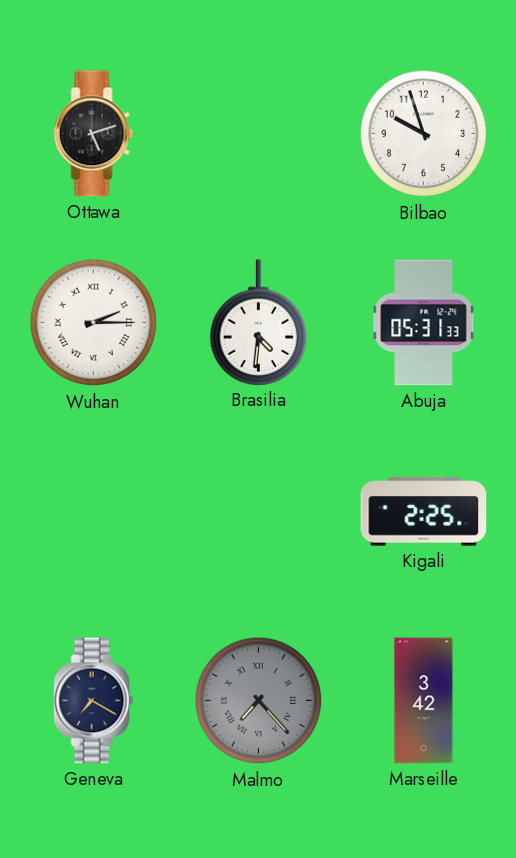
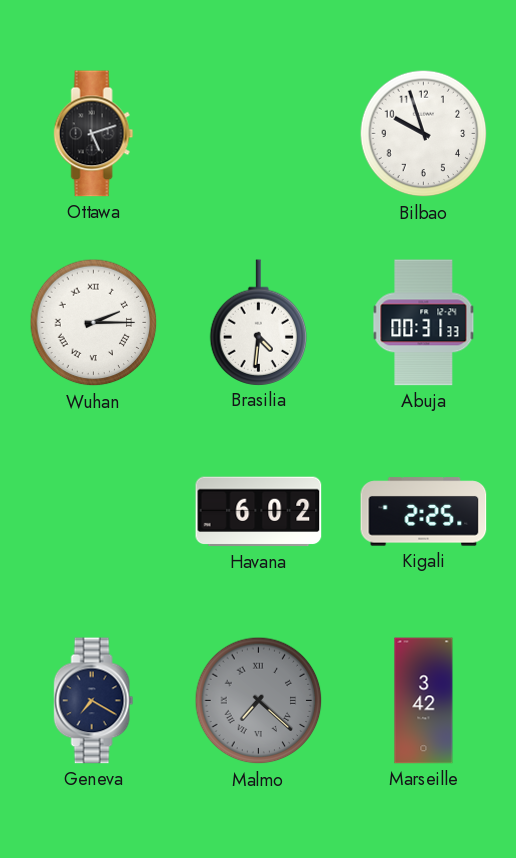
Abuja: 05:31 -> 00:31
Havana: none -> 6:02
Malmo: 7:23 -> 7:22
